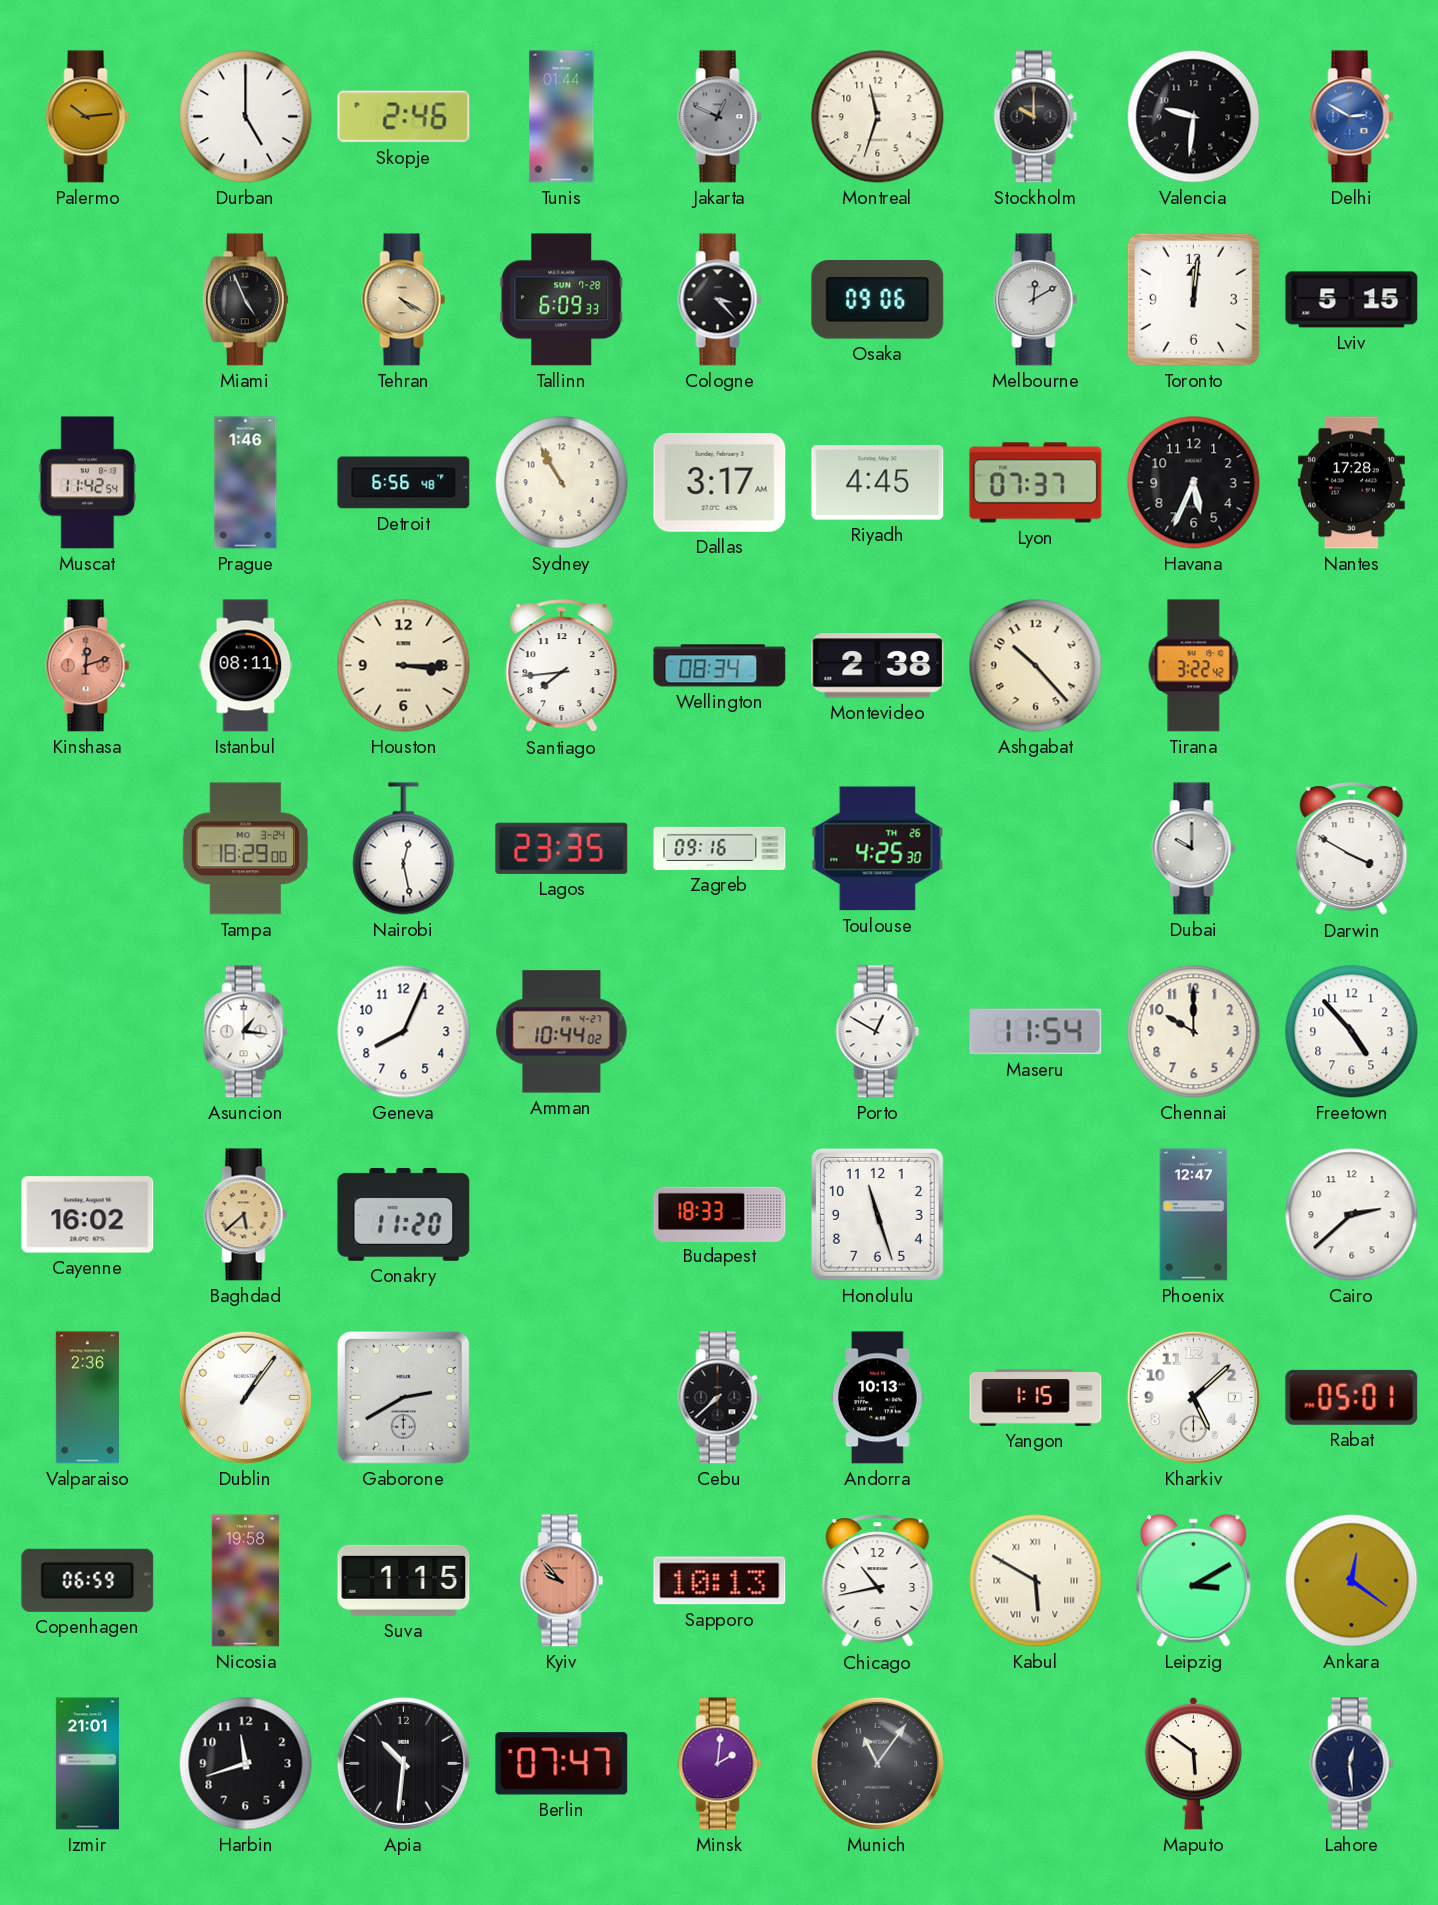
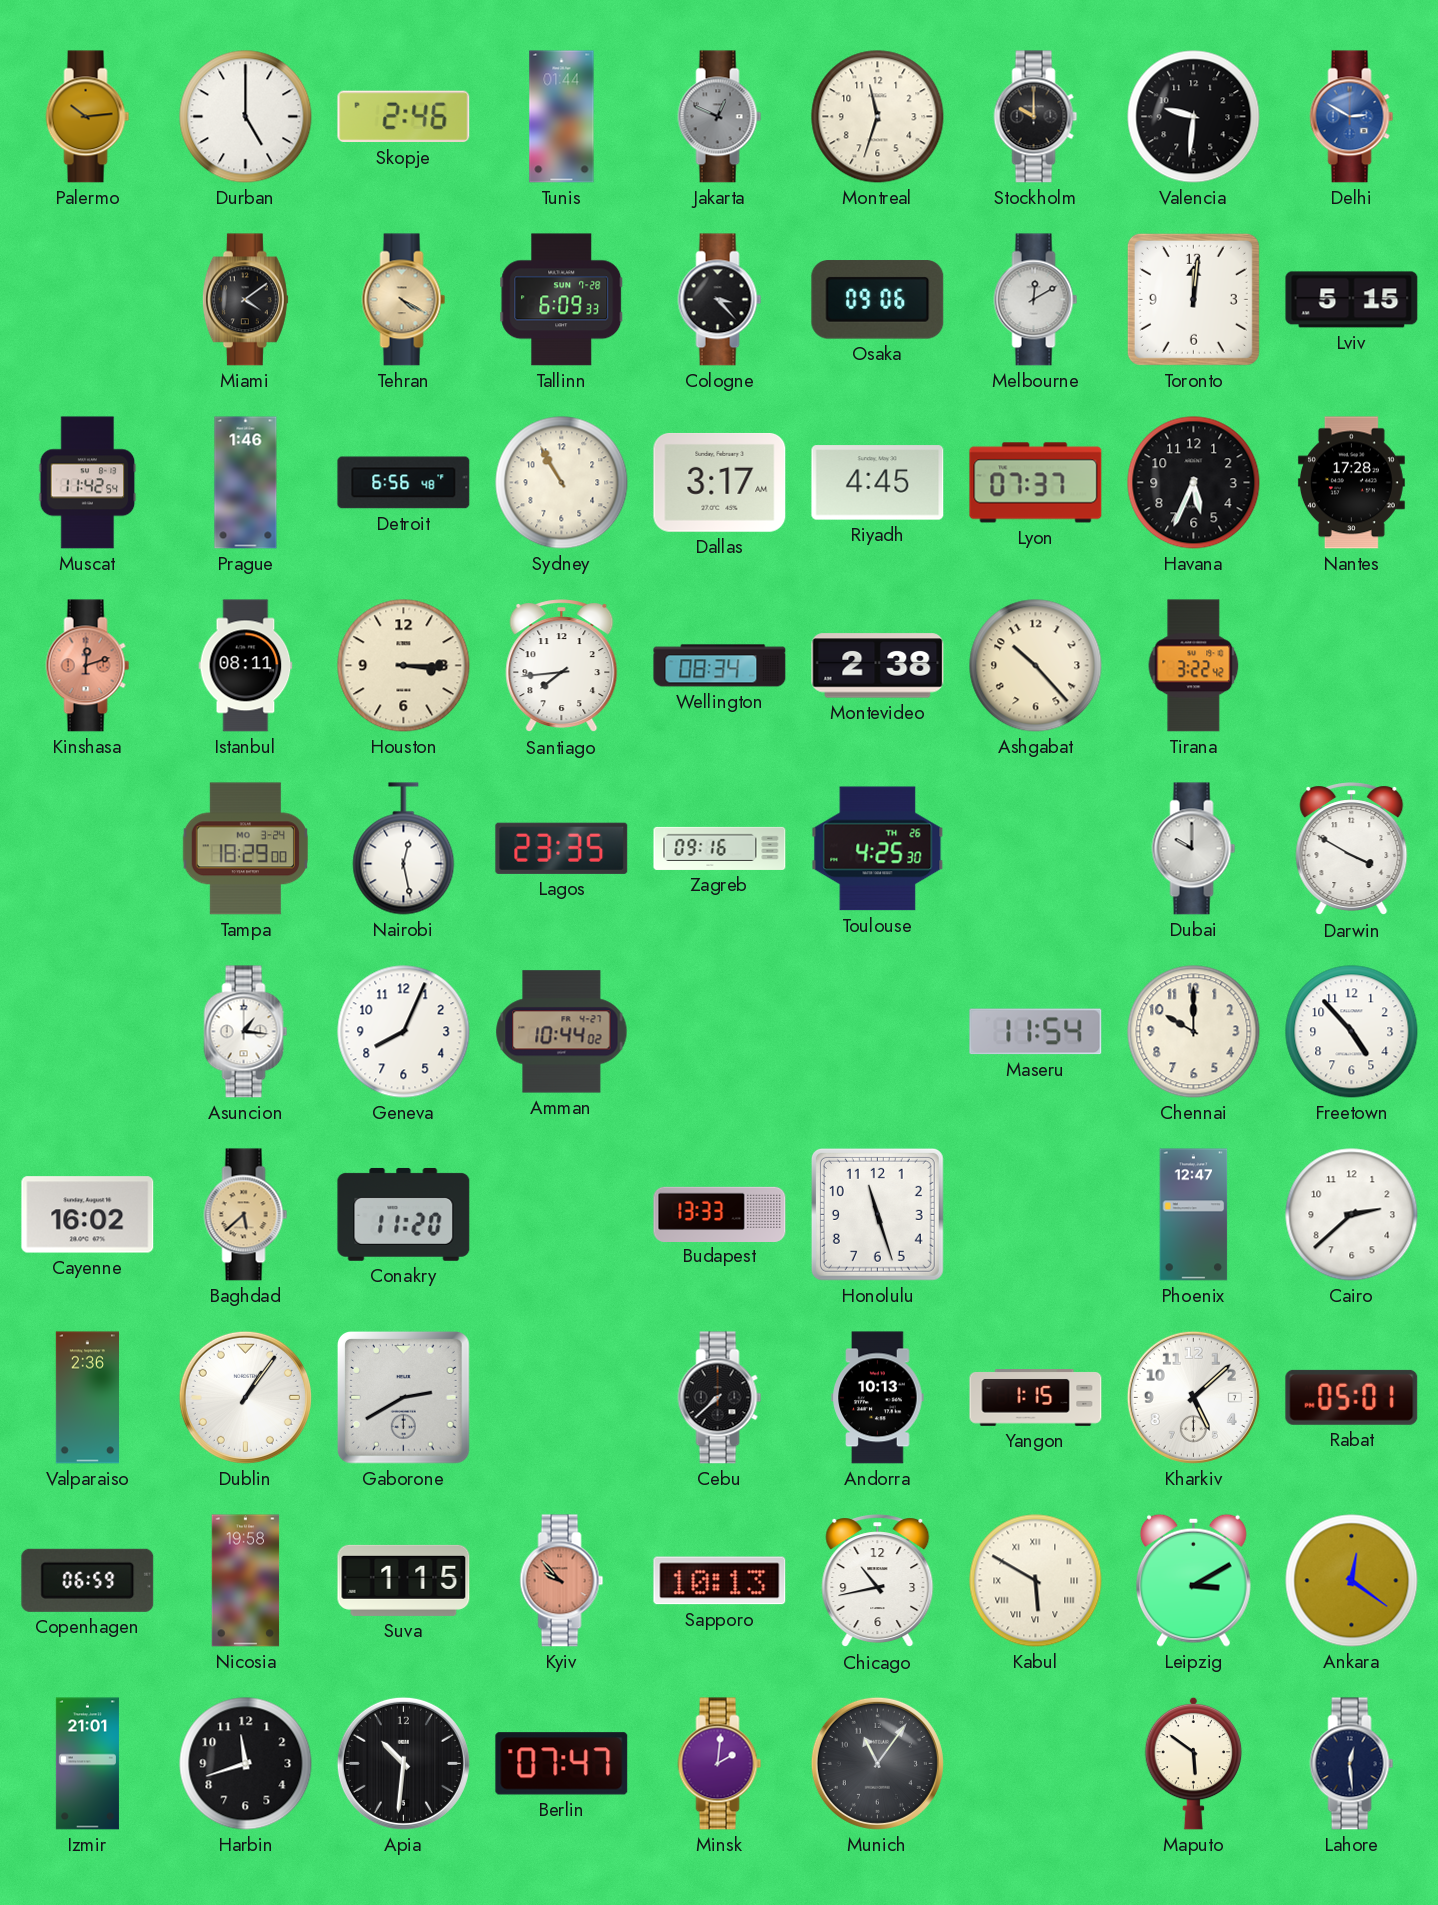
Miami: 4:56 -> 4:09
Porto: 12:50 -> none
Budapest: 18:33 -> 13:33
